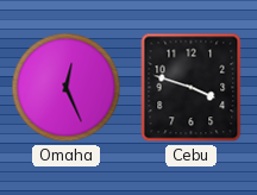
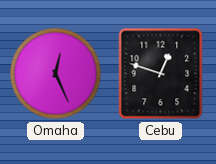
Cebu: 3:48 -> 12:48
